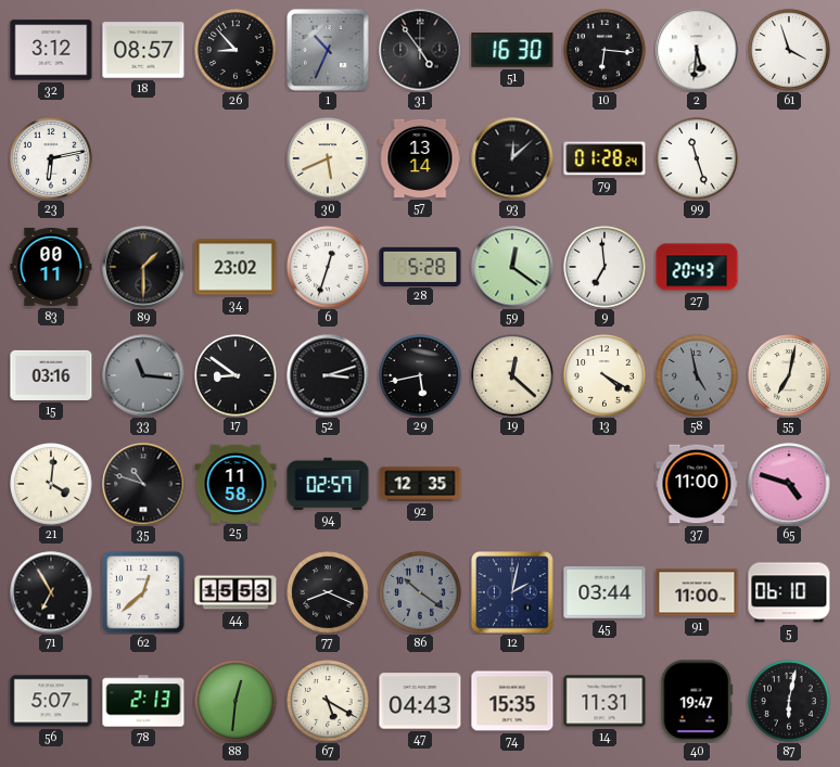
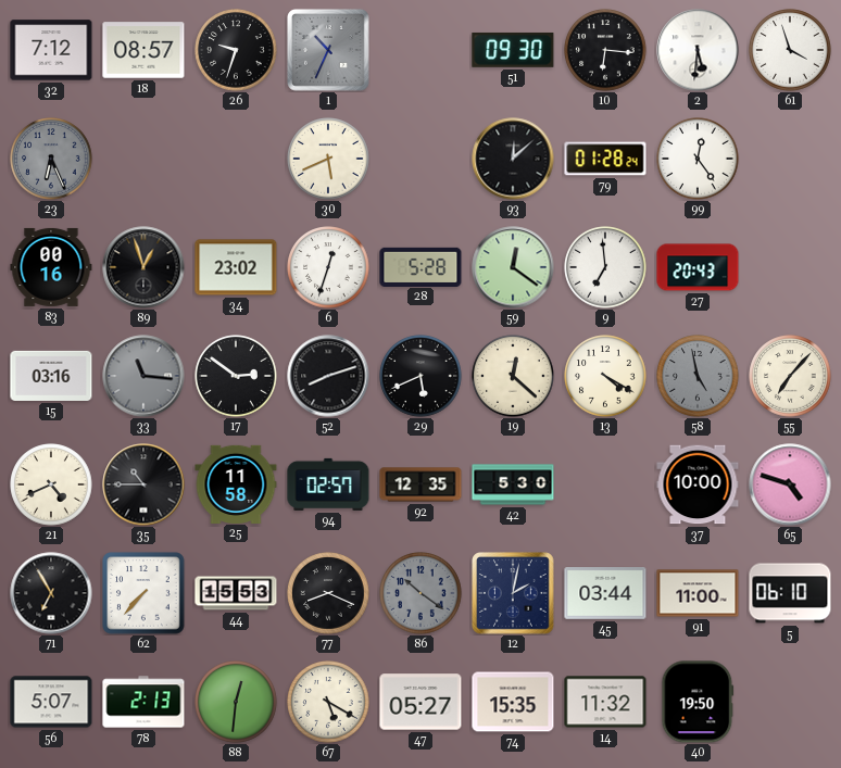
32: 3:12 -> 7:12
26: 8:53 -> 9:33
31: 4:54 -> none
51: 16:30 -> 09:30
23: 6:13 -> 6:26
23 dial: white -> grey
57: 13:14 -> none
99: 11:27 -> 12:24
83: 00:11 -> 00:16
89: 1:30 -> 12:57
17: 8:51 -> 2:51
52: 3:12 -> 8:12
29: 5:43 -> 5:41
55: 7:02 -> 7:07
21: 4:01 -> 4:41
35: 10:48 -> 10:45
42: none -> 5:30
37: 11:00 -> 10:00
62: 12:38 -> 7:37
47: 04:43 -> 05:27
14: 11:31 -> 11:32
40: 19:47 -> 19:50
87: 6:02 -> none
